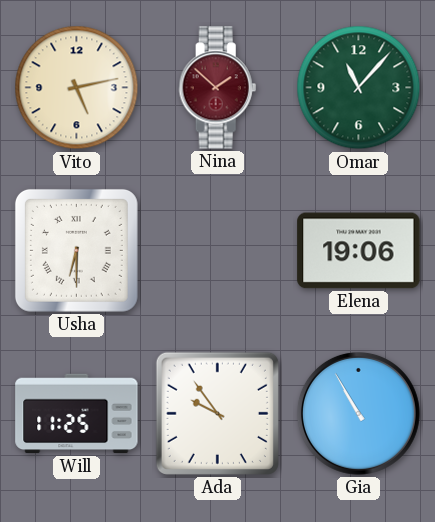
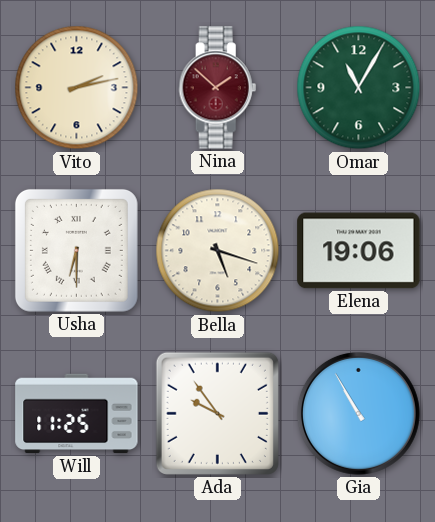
Vito: 5:13 -> 2:13
Omar: 11:07 -> 11:05
Bella: none -> 5:18
